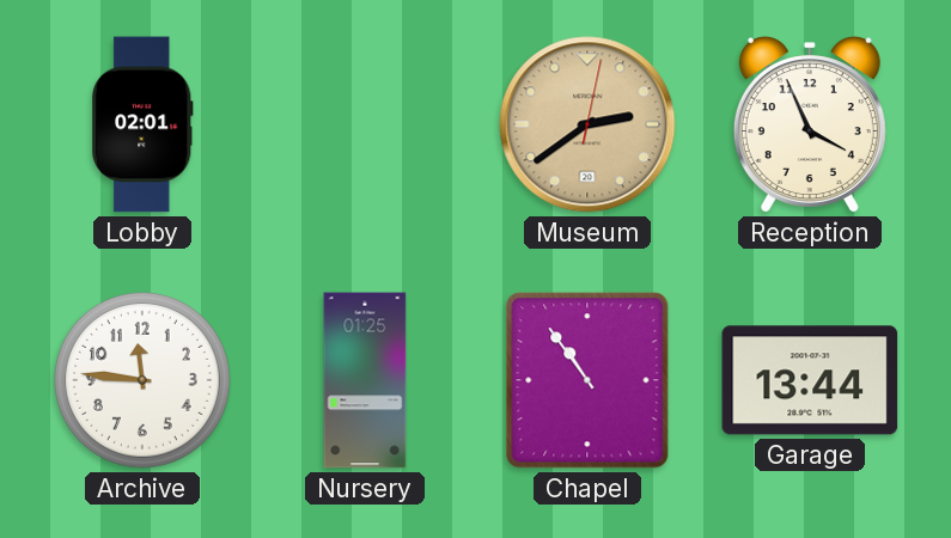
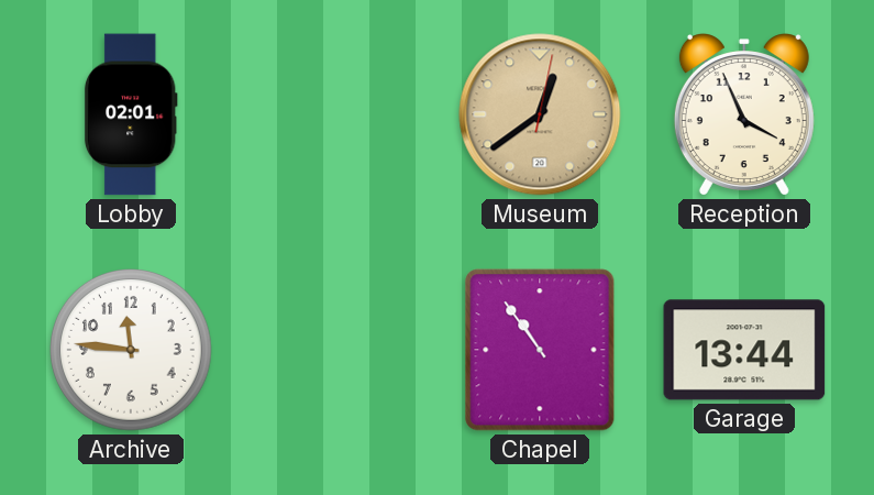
Museum: 2:39 -> 12:39
Nursery: 01:25 -> none
